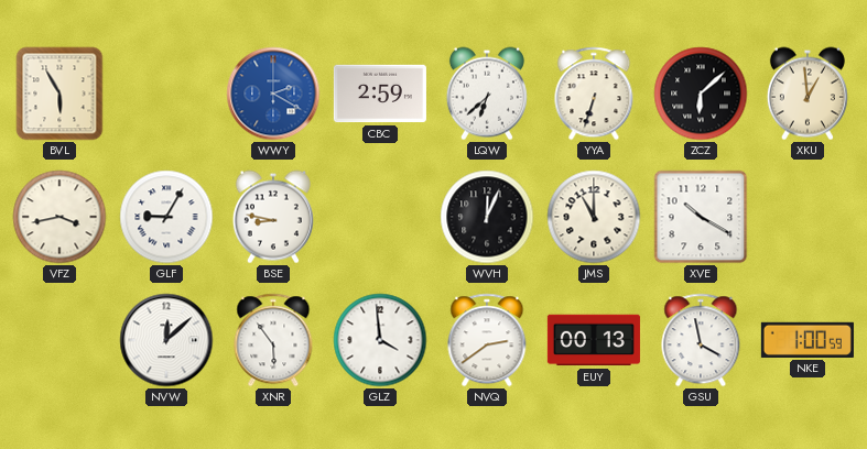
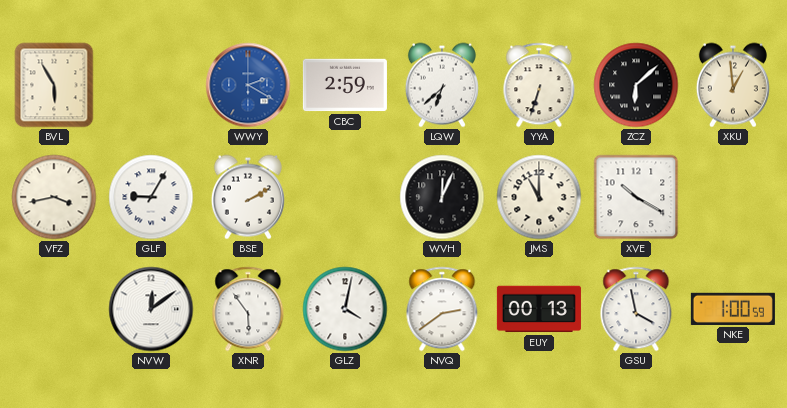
BSE: 8:47 -> 2:10
NVW: 12:08 -> 12:09
GLZ: 3:59 -> 4:02
